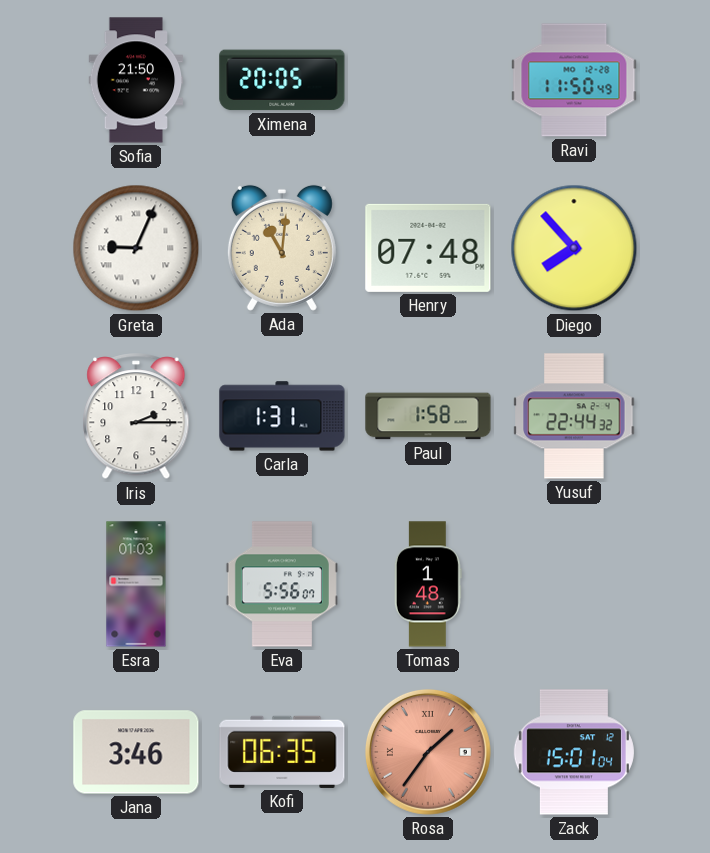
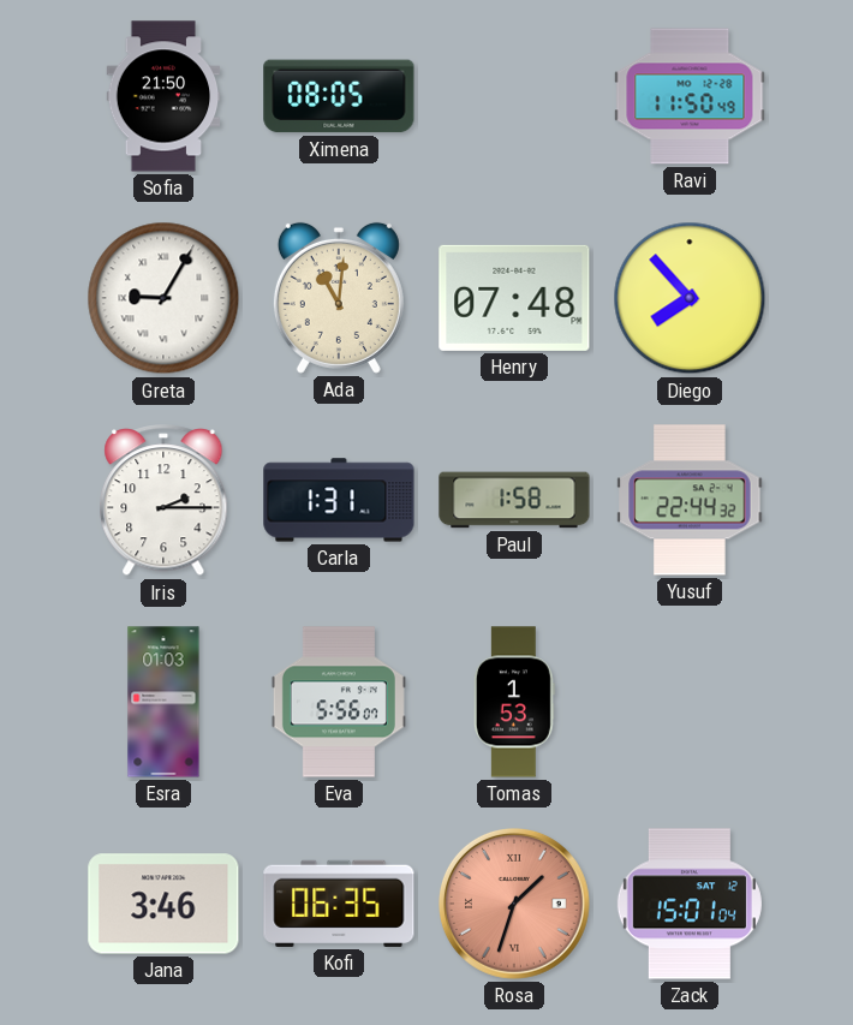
Ximena: 20:05 -> 08:05
Greta: 9:04 -> 9:05
Tomas: 1:48 -> 1:53
Rosa: 1:36 -> 1:33
